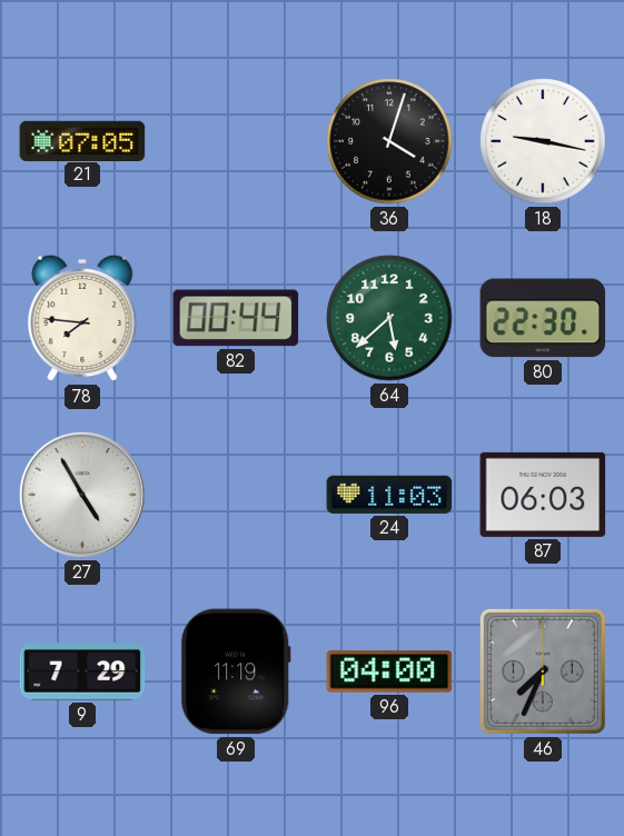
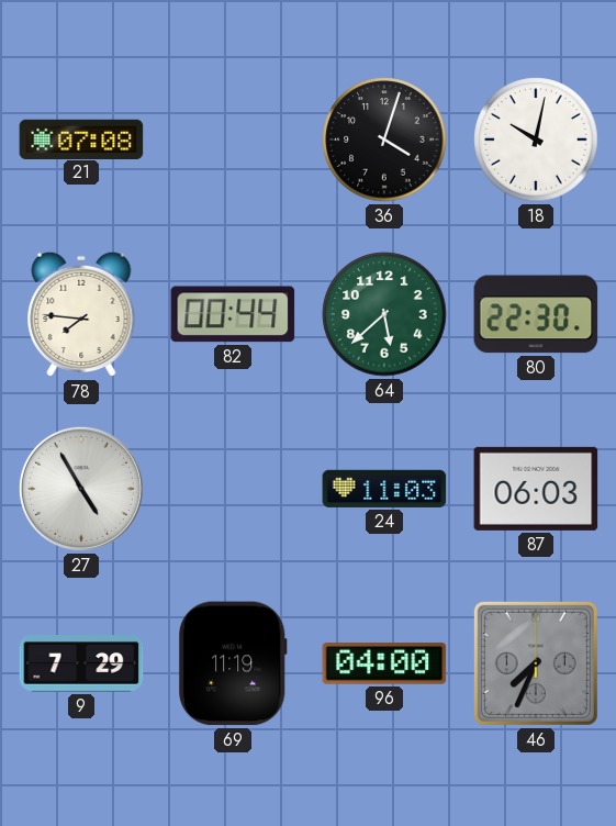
21: 07:05 -> 07:08
18: 9:17 -> 10:02
